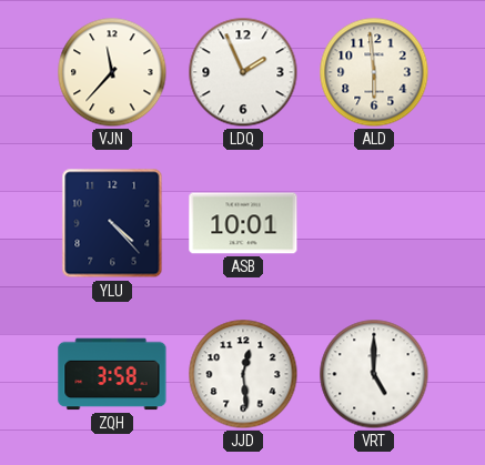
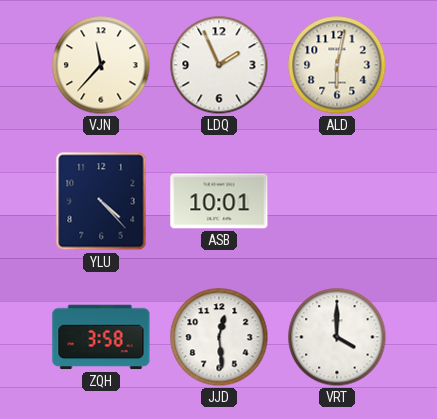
ALD: 5:59 -> 6:02
VRT: 5:00 -> 4:00
